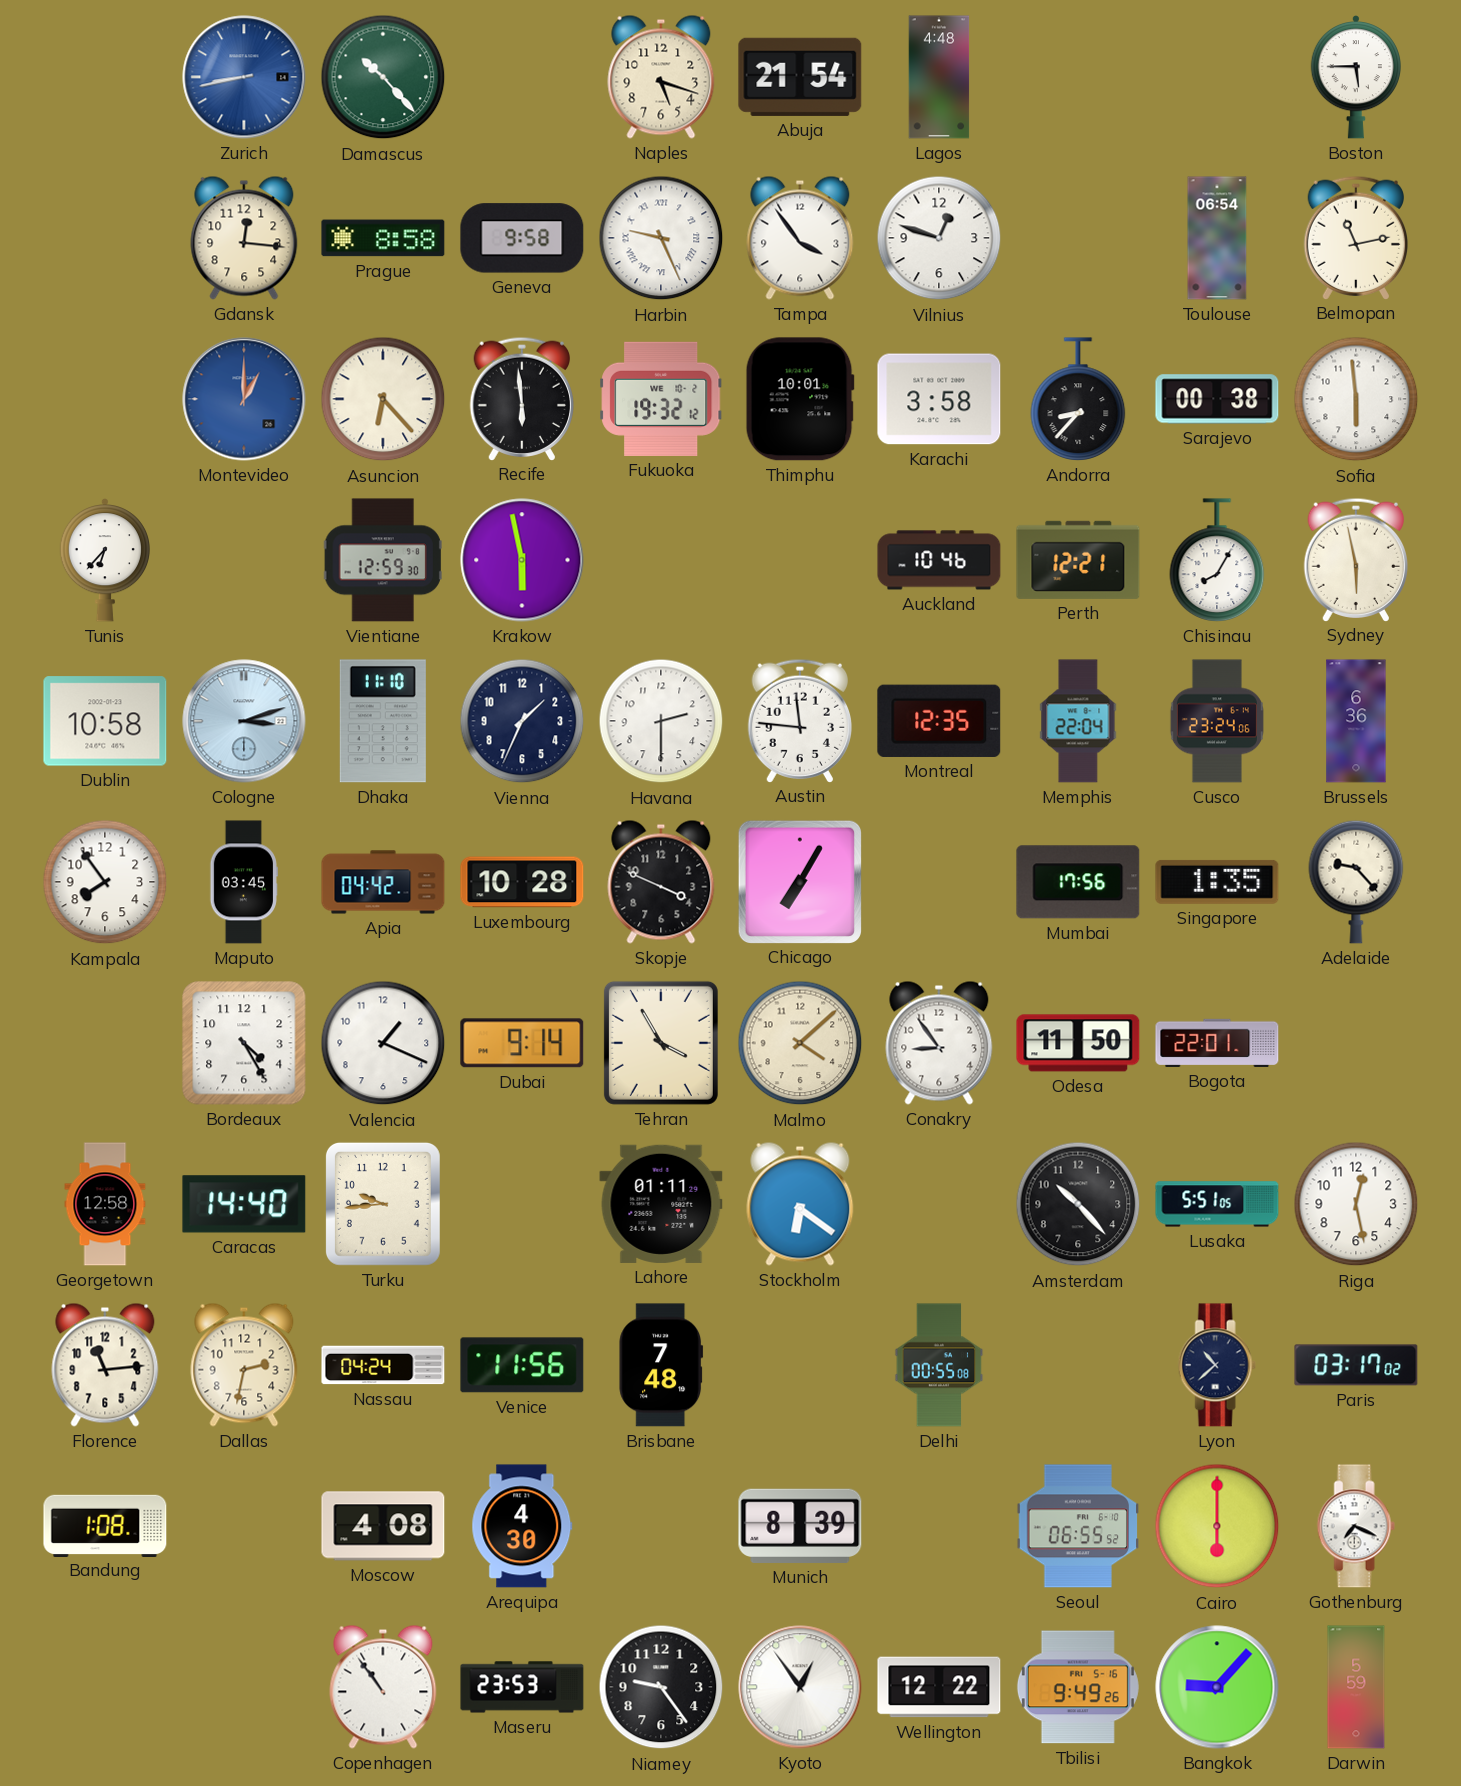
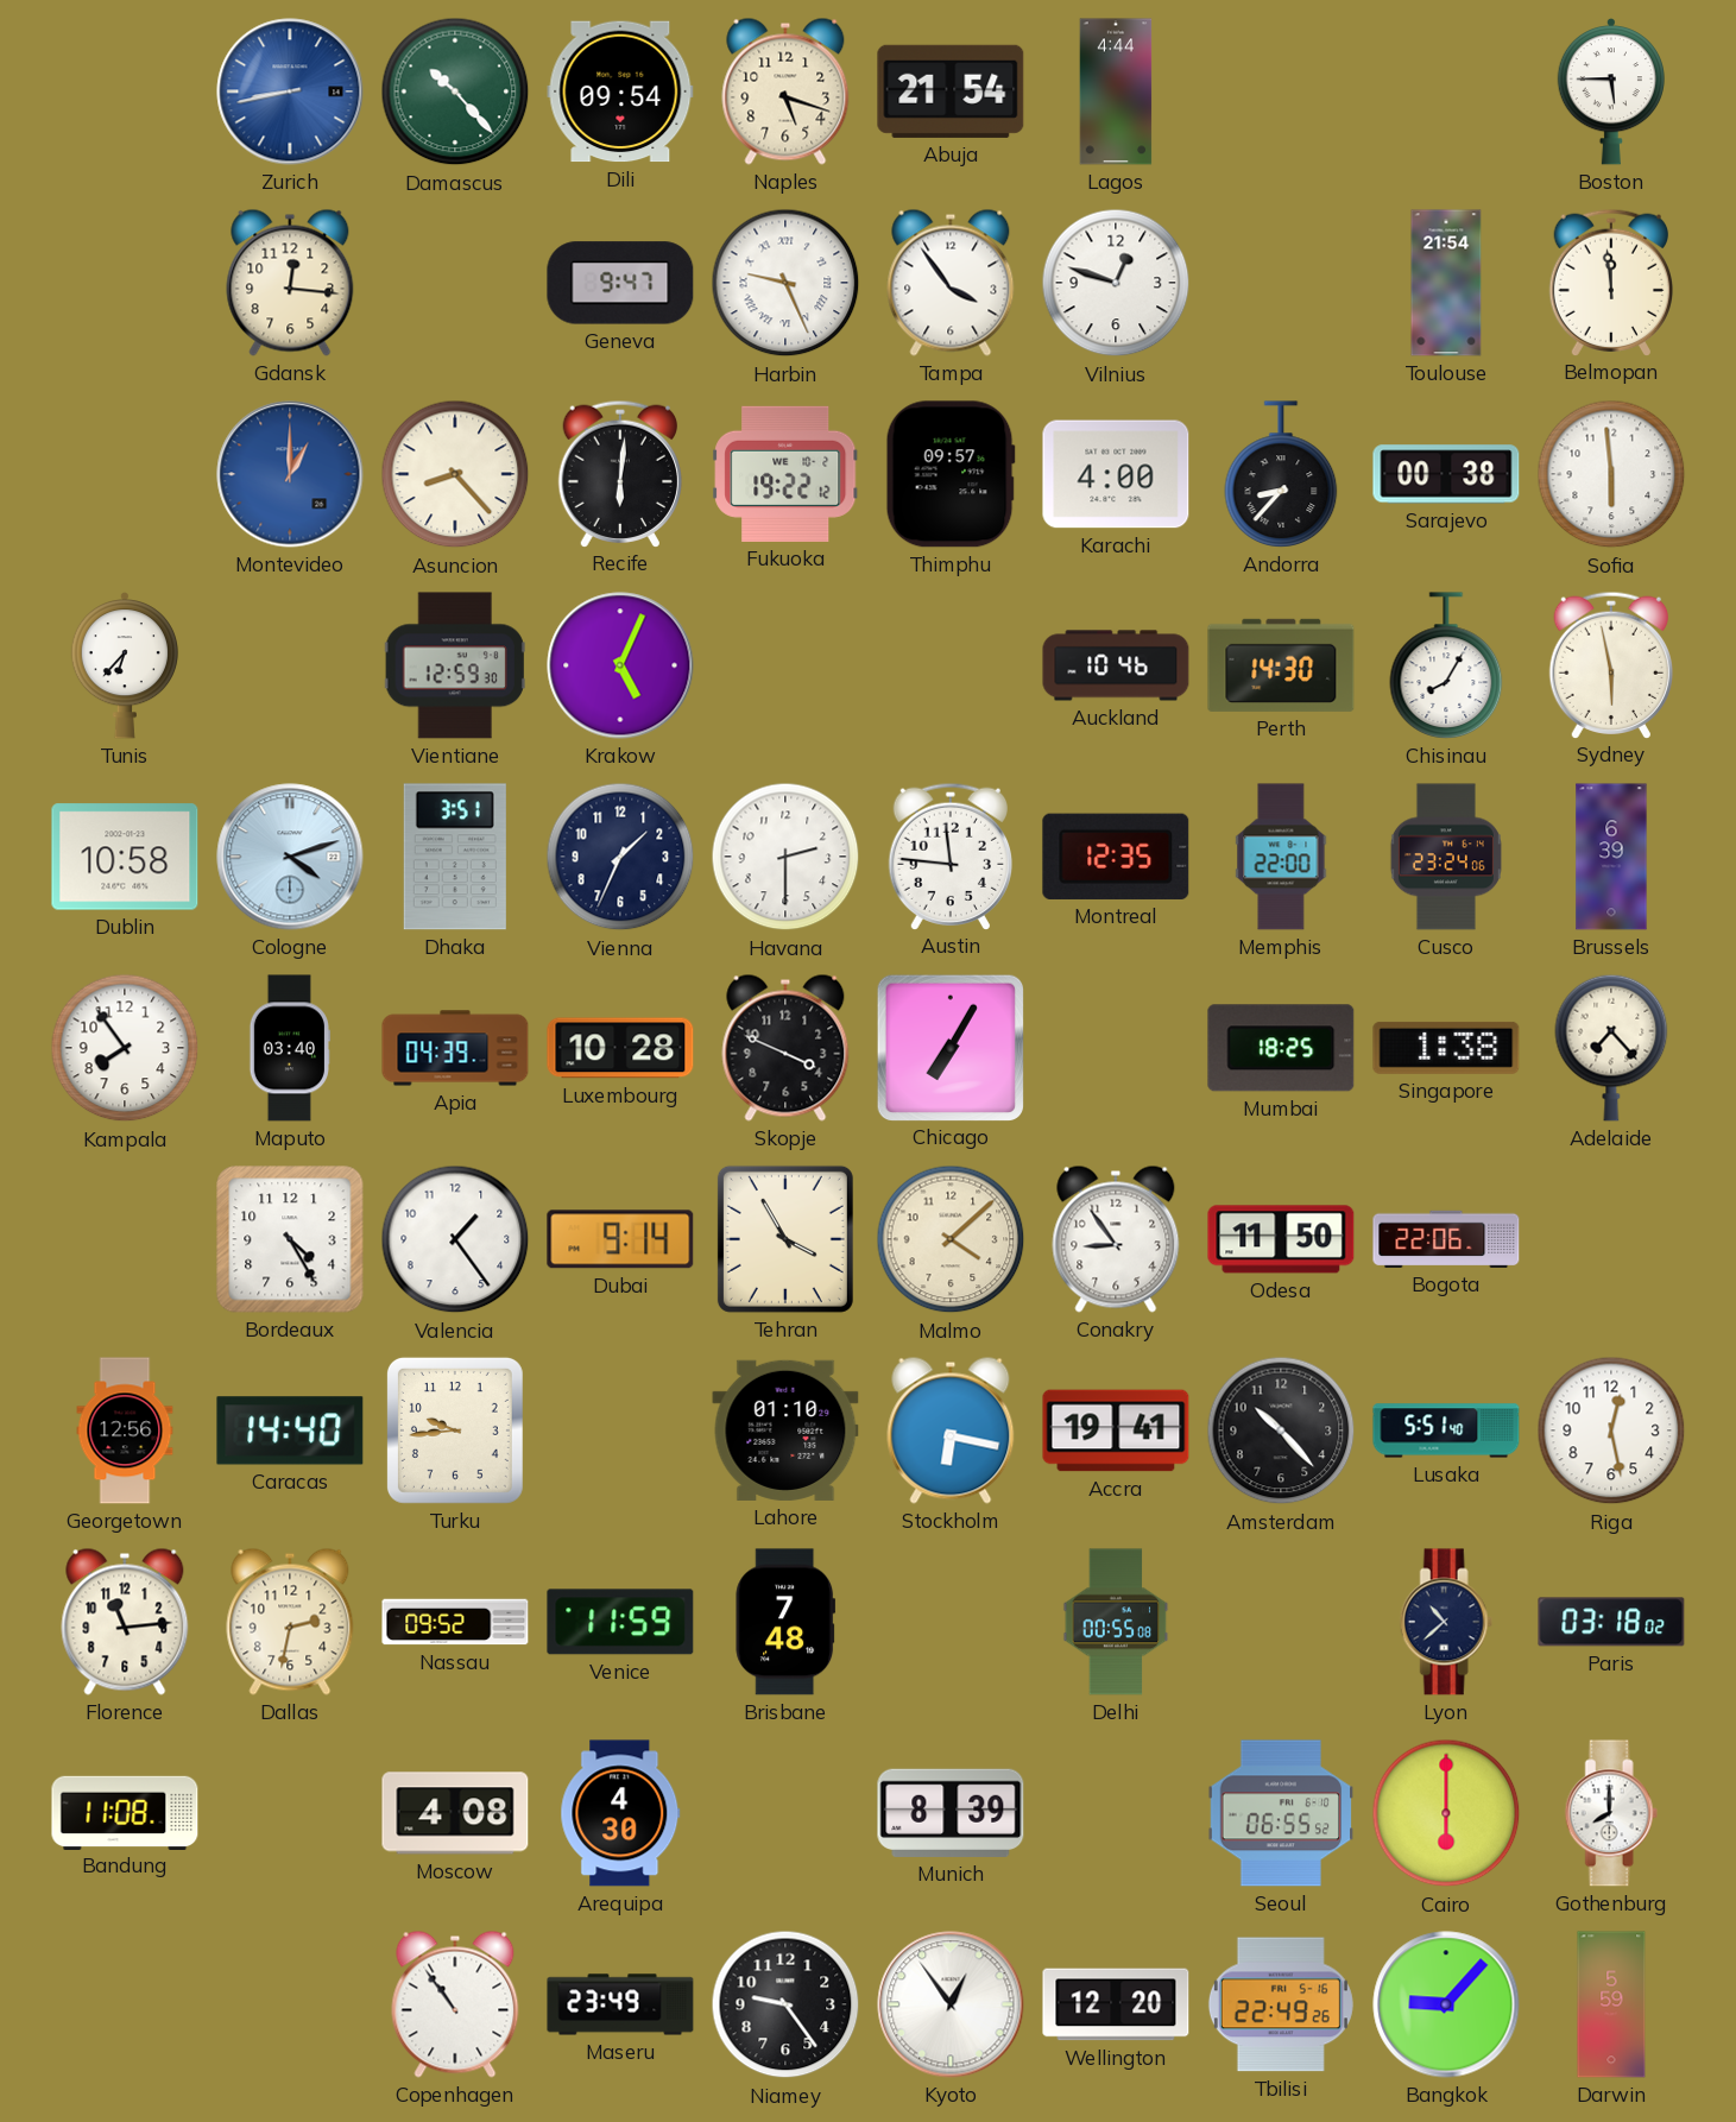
Dili: none -> 09:54
Lagos: 4:48 -> 4:44
Prague: 8:58 -> none
Geneva: 9:58 -> 9:47
Toulouse: 06:54 -> 21:54
Belmopan: 11:13 -> 11:59
Asuncion: 6:23 -> 8:23
Recife: 5:59 -> 6:01
Fukuoka: 19:32 -> 19:22
Thimphu: 10:01 -> 09:57
Karachi: 3:58 -> 4:00
Krakow: 5:58 -> 5:04
Perth: 12:21 -> 14:30
Cologne: 3:12 -> 4:12
Dhaka: 11:10 -> 3:51
Memphis: 22:04 -> 22:00
Brussels: 6:36 -> 6:39
Maputo: 03:45 -> 03:40
Apia: 04:42 -> 04:39
Mumbai: 17:56 -> 18:25
Singapore: 1:35 -> 1:38
Adelaide: 9:23 -> 7:23
Valencia: 1:19 -> 1:24
Bogota: 22:01 -> 22:06
Georgetown: 12:58 -> 12:56
Lahore: 01:11 -> 01:10
Stockholm: 6:21 -> 6:17
Accra: none -> 19:41
Lusaka: 5:51:05 -> 5:51:40
Nassau: 04:24 -> 09:52
Venice: 11:56 -> 11:59
Paris: 03:17 -> 03:18
Bandung: 1:08 -> 11:08
Gothenburg: 7:19 -> 8:00
Maseru: 23:53 -> 23:49
Wellington: 12:22 -> 12:20
Tbilisi: 9:49 -> 22:49
